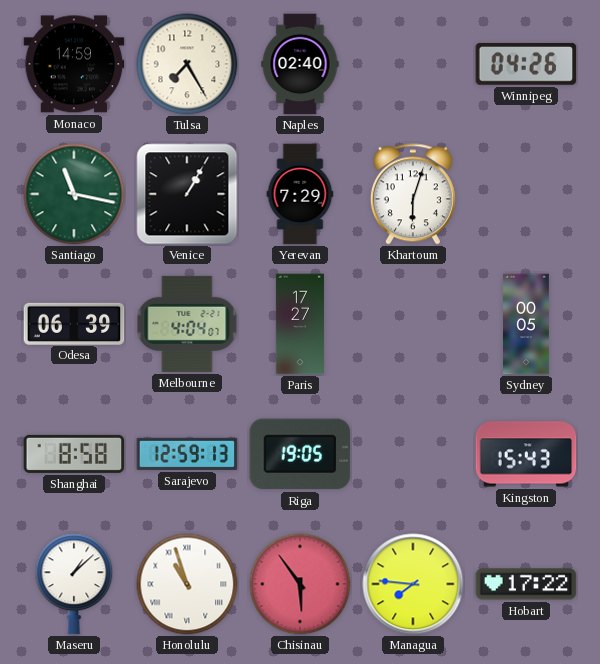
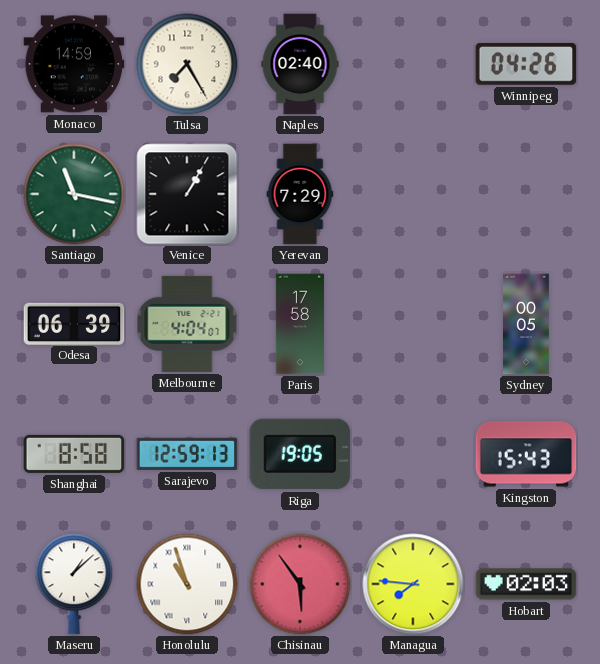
Khartoum: 6:03 -> none
Paris: 17:27 -> 17:58
Hobart: 17:22 -> 02:03
